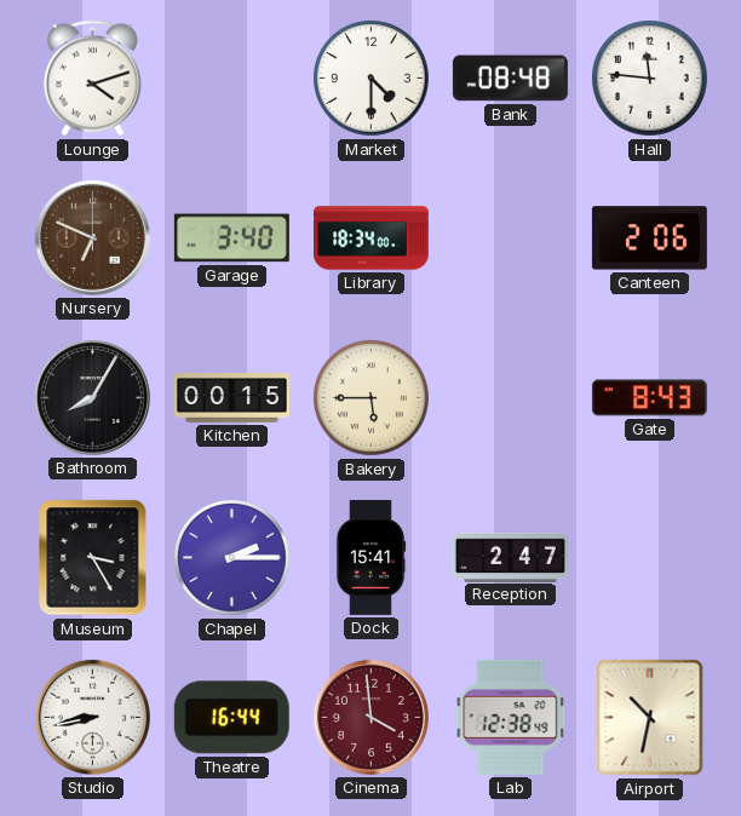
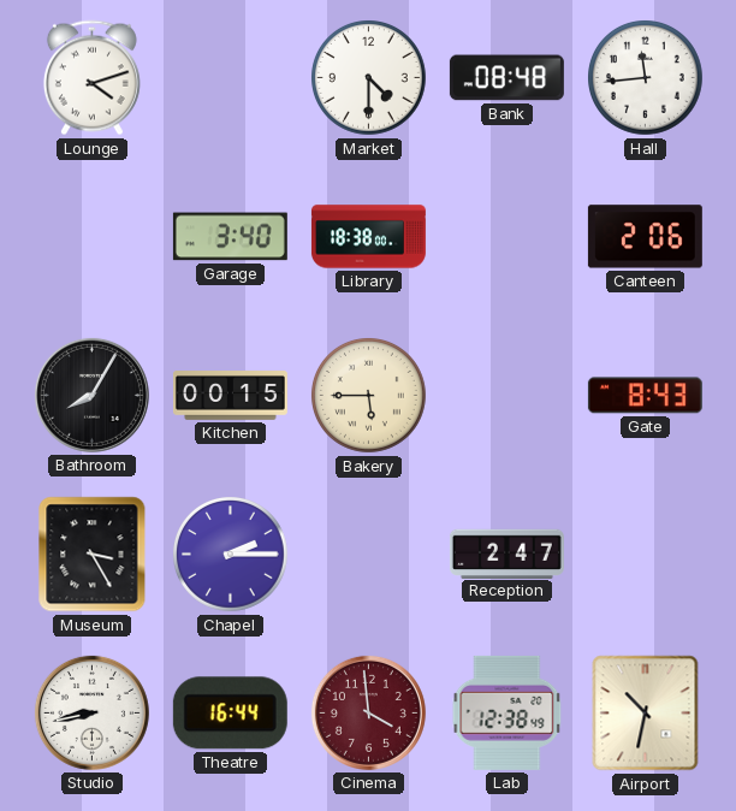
Hall: 11:46 -> 11:44
Nursery: 6:49 -> none
Library: 18:34 -> 18:38
Dock: 15:41 -> none
